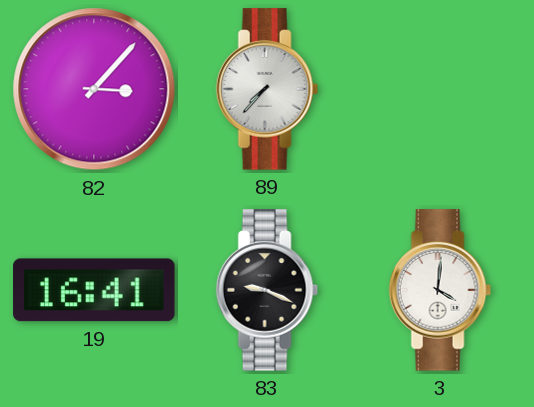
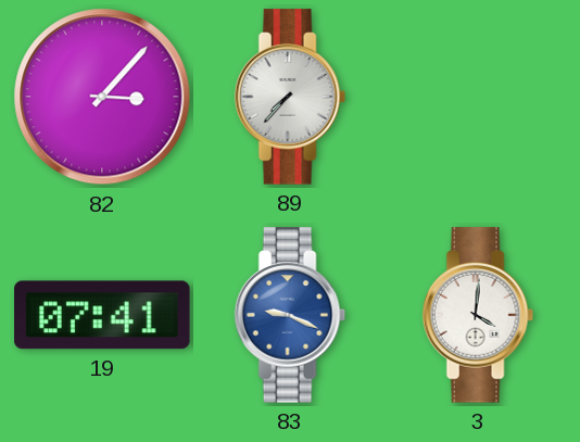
19: 16:41 -> 07:41
83 dial: black -> blue
